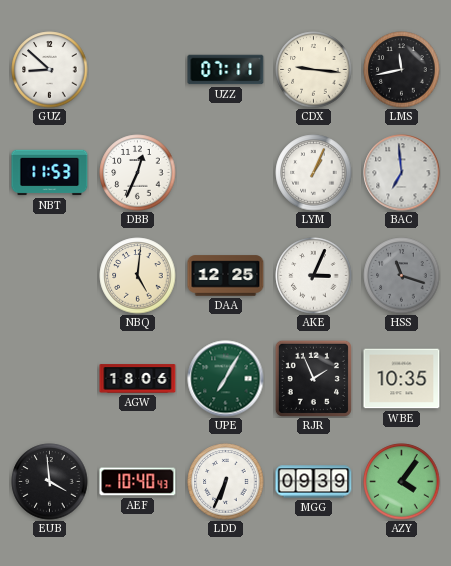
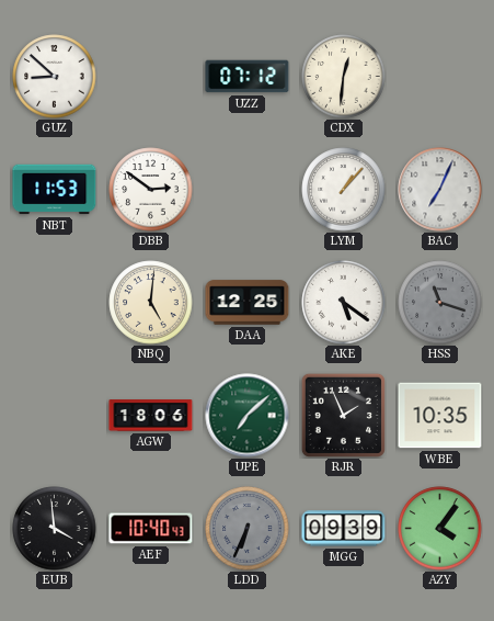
UZZ: 07:11 -> 07:12
CDX: 9:16 -> 12:31
LMS: 11:43 -> none
DBB: 12:34 -> 2:51
LYM: 1:04 -> 1:07
BAC: 6:59 -> 7:04
AKE: 3:04 -> 5:21
UPE: 7:05 -> 7:08
LDD dial: white -> grey
